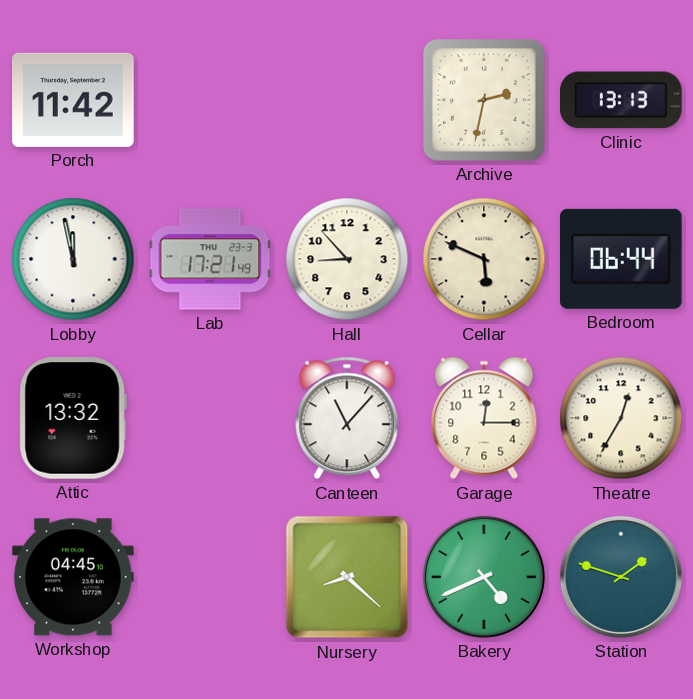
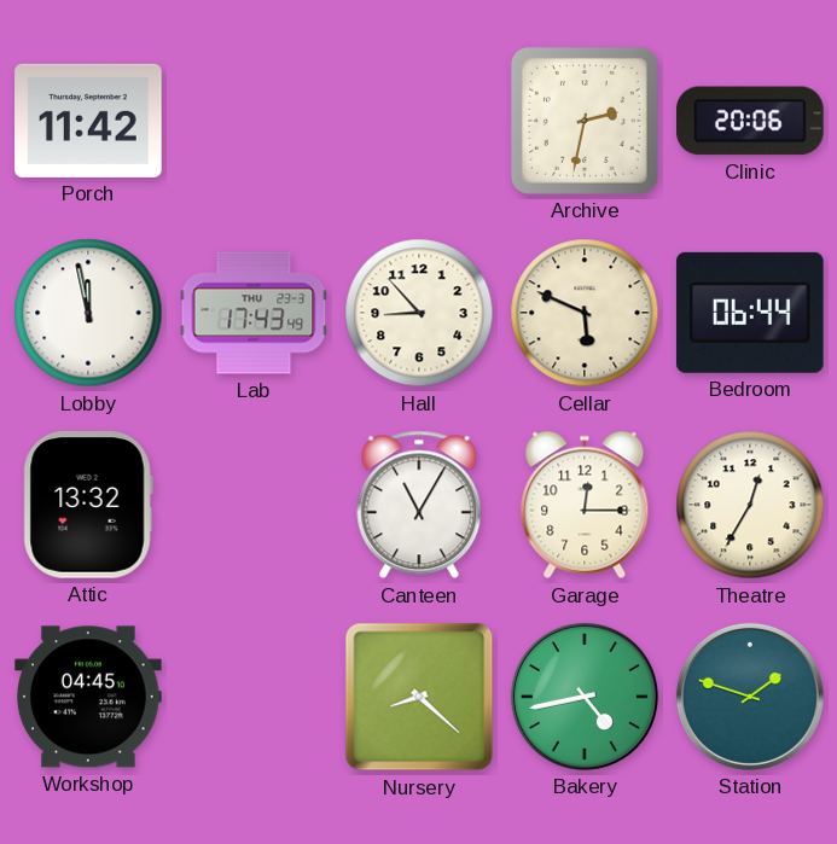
Clinic: 13:13 -> 20:06
Lab: 17:21 -> 17:43
Canteen: 11:07 -> 11:05
Bakery: 4:41 -> 4:43
